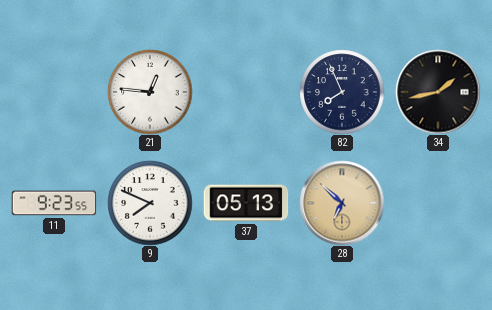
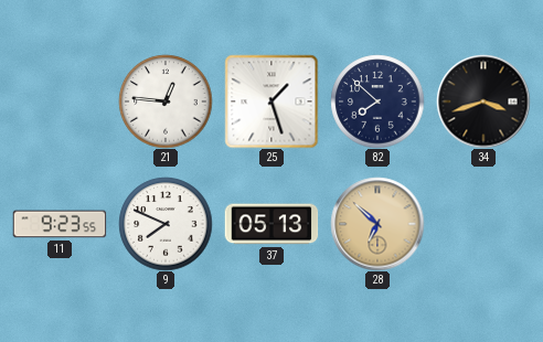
25: none -> 1:27
82: 7:56 -> 7:52
34: 1:43 -> 3:42
